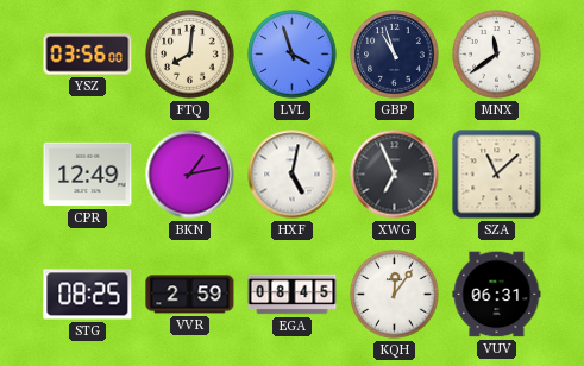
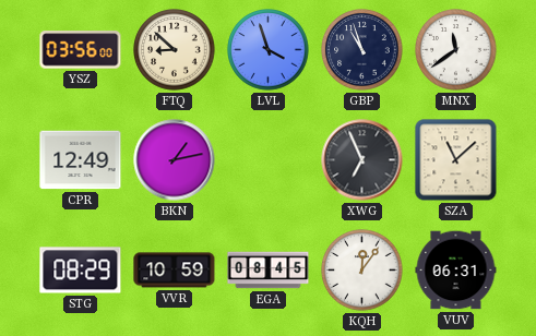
FTQ: 8:01 -> 8:52
HXF: 5:02 -> none
STG: 08:25 -> 08:29
VVR: 2:59 -> 10:59
